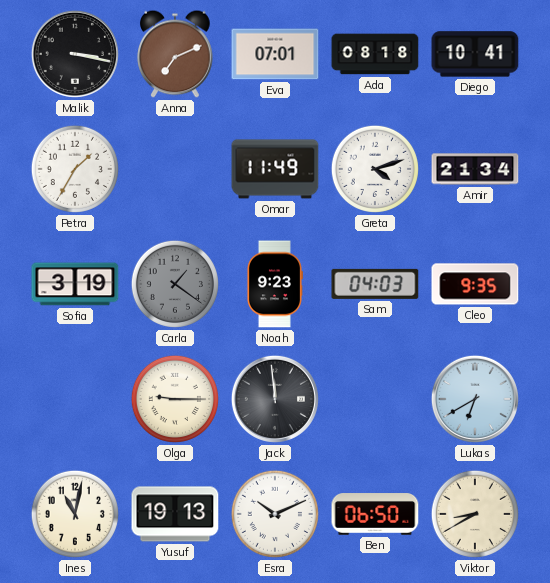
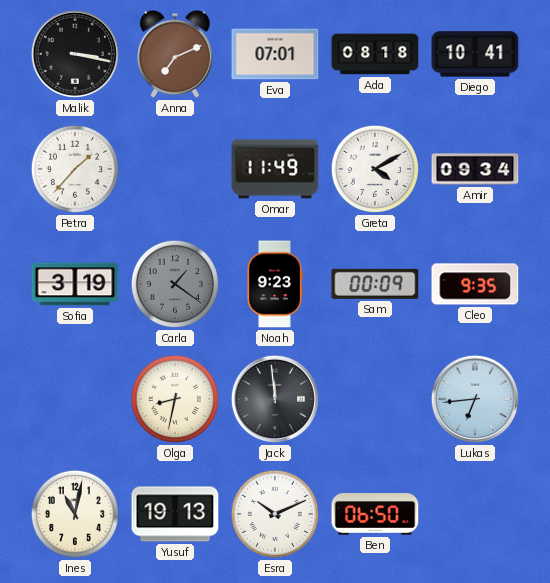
Petra: 1:35 -> 1:37
Greta: 4:12 -> 4:10
Amir: 21:34 -> 09:34
Sam: 04:03 -> 00:09
Olga: 9:15 -> 8:32
Lukas: 6:40 -> 6:44
Viktor: 8:40 -> none
